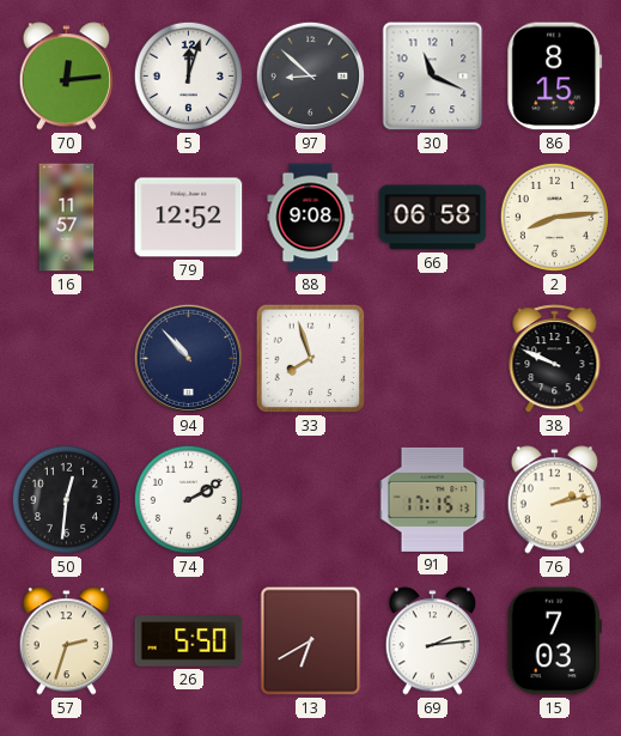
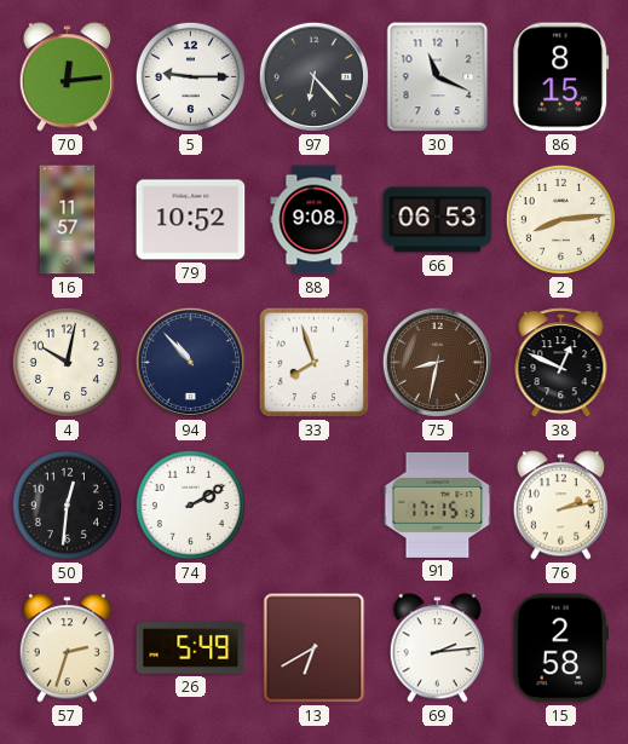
5: 12:03 -> 9:15
97: 8:52 -> 6:23
79: 12:52 -> 10:52
66: 06:58 -> 06:53
4: none -> 10:02
75: none -> 8:32
38: 9:49 -> 12:49
26: 5:50 -> 5:49
15: 7:03 -> 2:58
